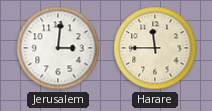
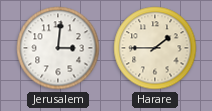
Harare: 11:45 -> 1:45
